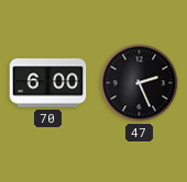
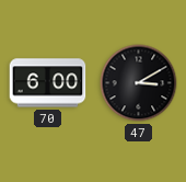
47: 2:26 -> 3:10
